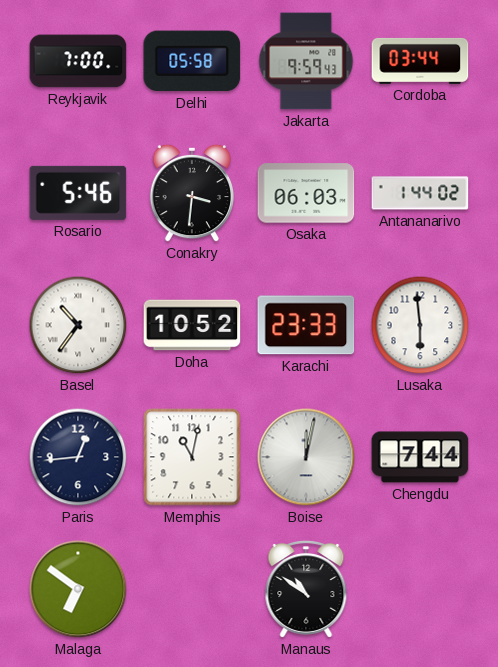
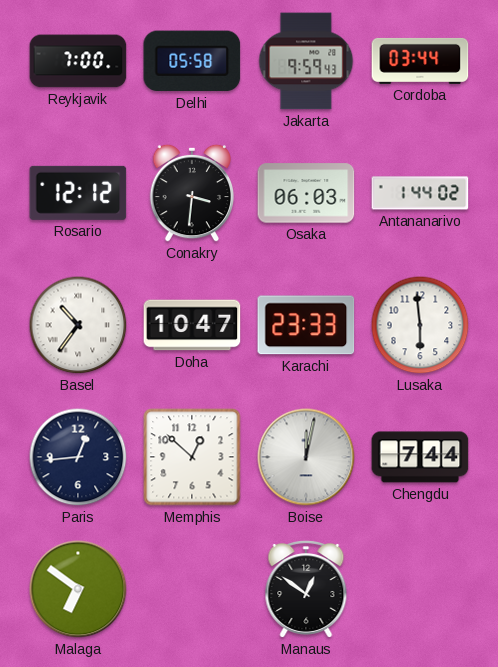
Rosario: 5:46 -> 12:12
Doha: 10:52 -> 10:47
Memphis: 11:02 -> 12:52
Manaus: 10:51 -> 12:51
